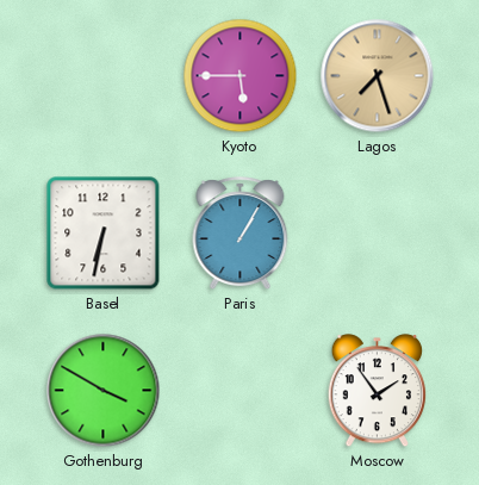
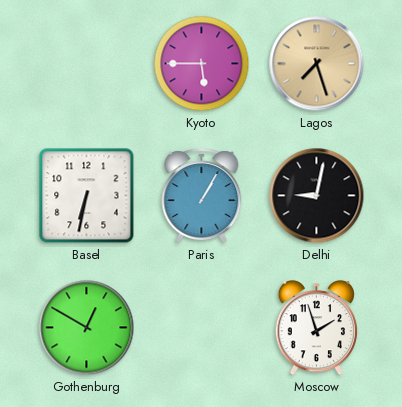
Delhi: none -> 9:02
Gothenburg: 3:50 -> 12:50
Moscow: 1:54 -> 1:57
